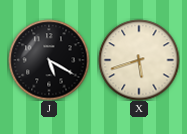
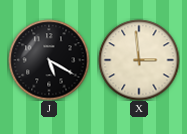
X: 5:42 -> 2:59
